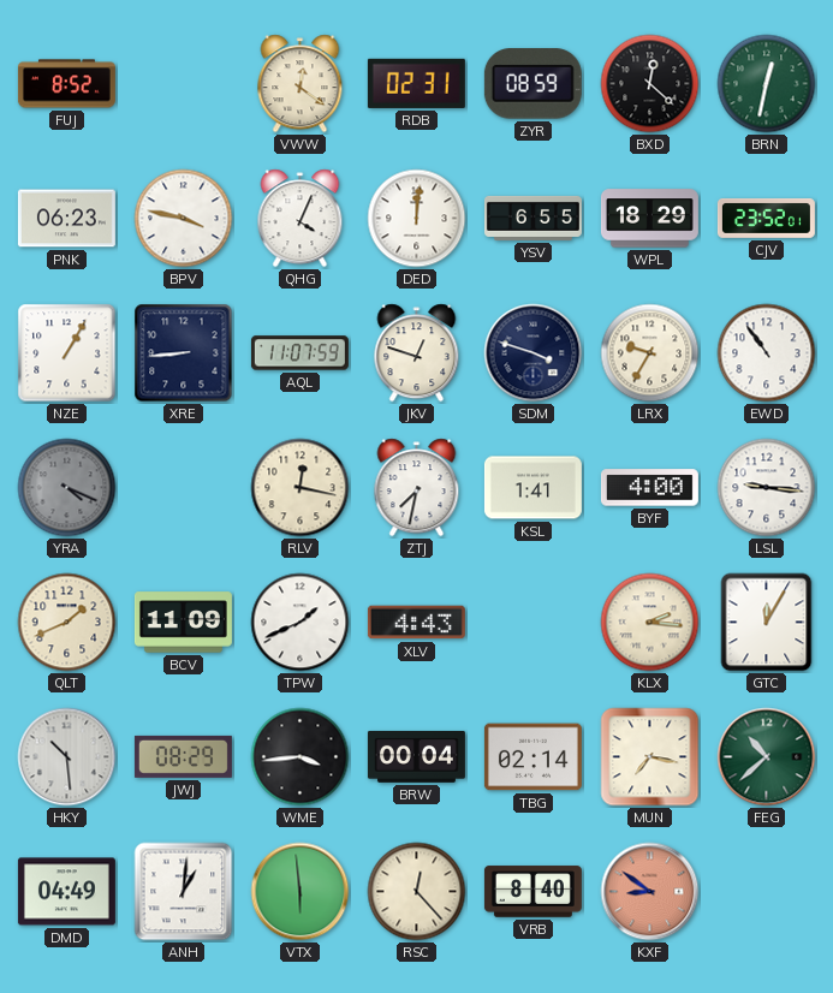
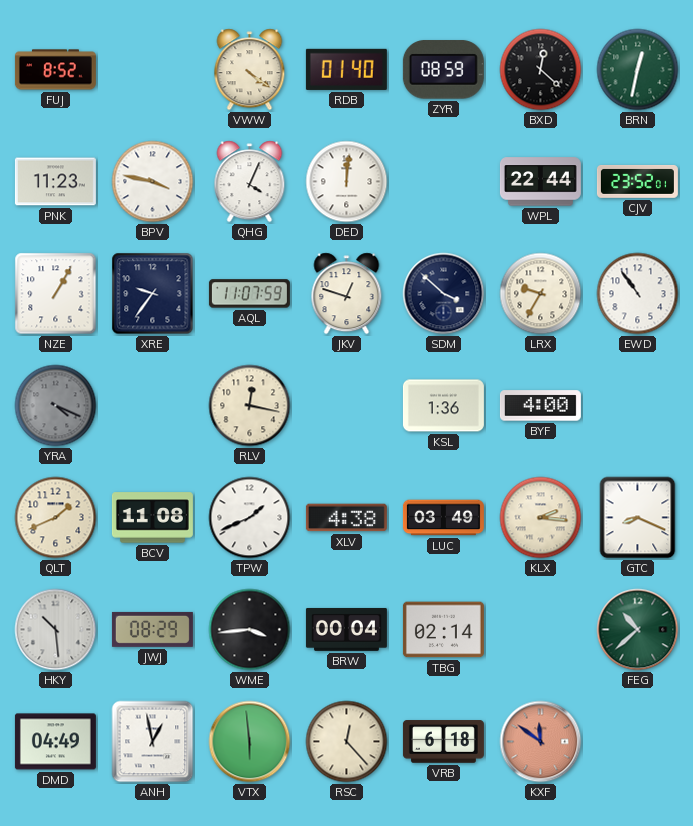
VWW: 12:21 -> 4:21
RDB: 02:31 -> 01:40
PNK: 06:23 -> 11:23
YSV: 6:55 -> none
WPL: 18:29 -> 22:44
XRE: 8:44 -> 9:36
SDM: 3:48 -> 3:52
ZTJ: 7:32 -> none
KSL: 1:41 -> 1:36
LSL: 9:16 -> none
BCV: 11:09 -> 11:08
XLV: 4:43 -> 4:38
LUC: none -> 03:49
GTC: 12:05 -> 8:19
MUN: 7:17 -> none
ANH: 1:01 -> 12:58
VRB: 8:40 -> 6:18
KXF: 8:51 -> 11:51
